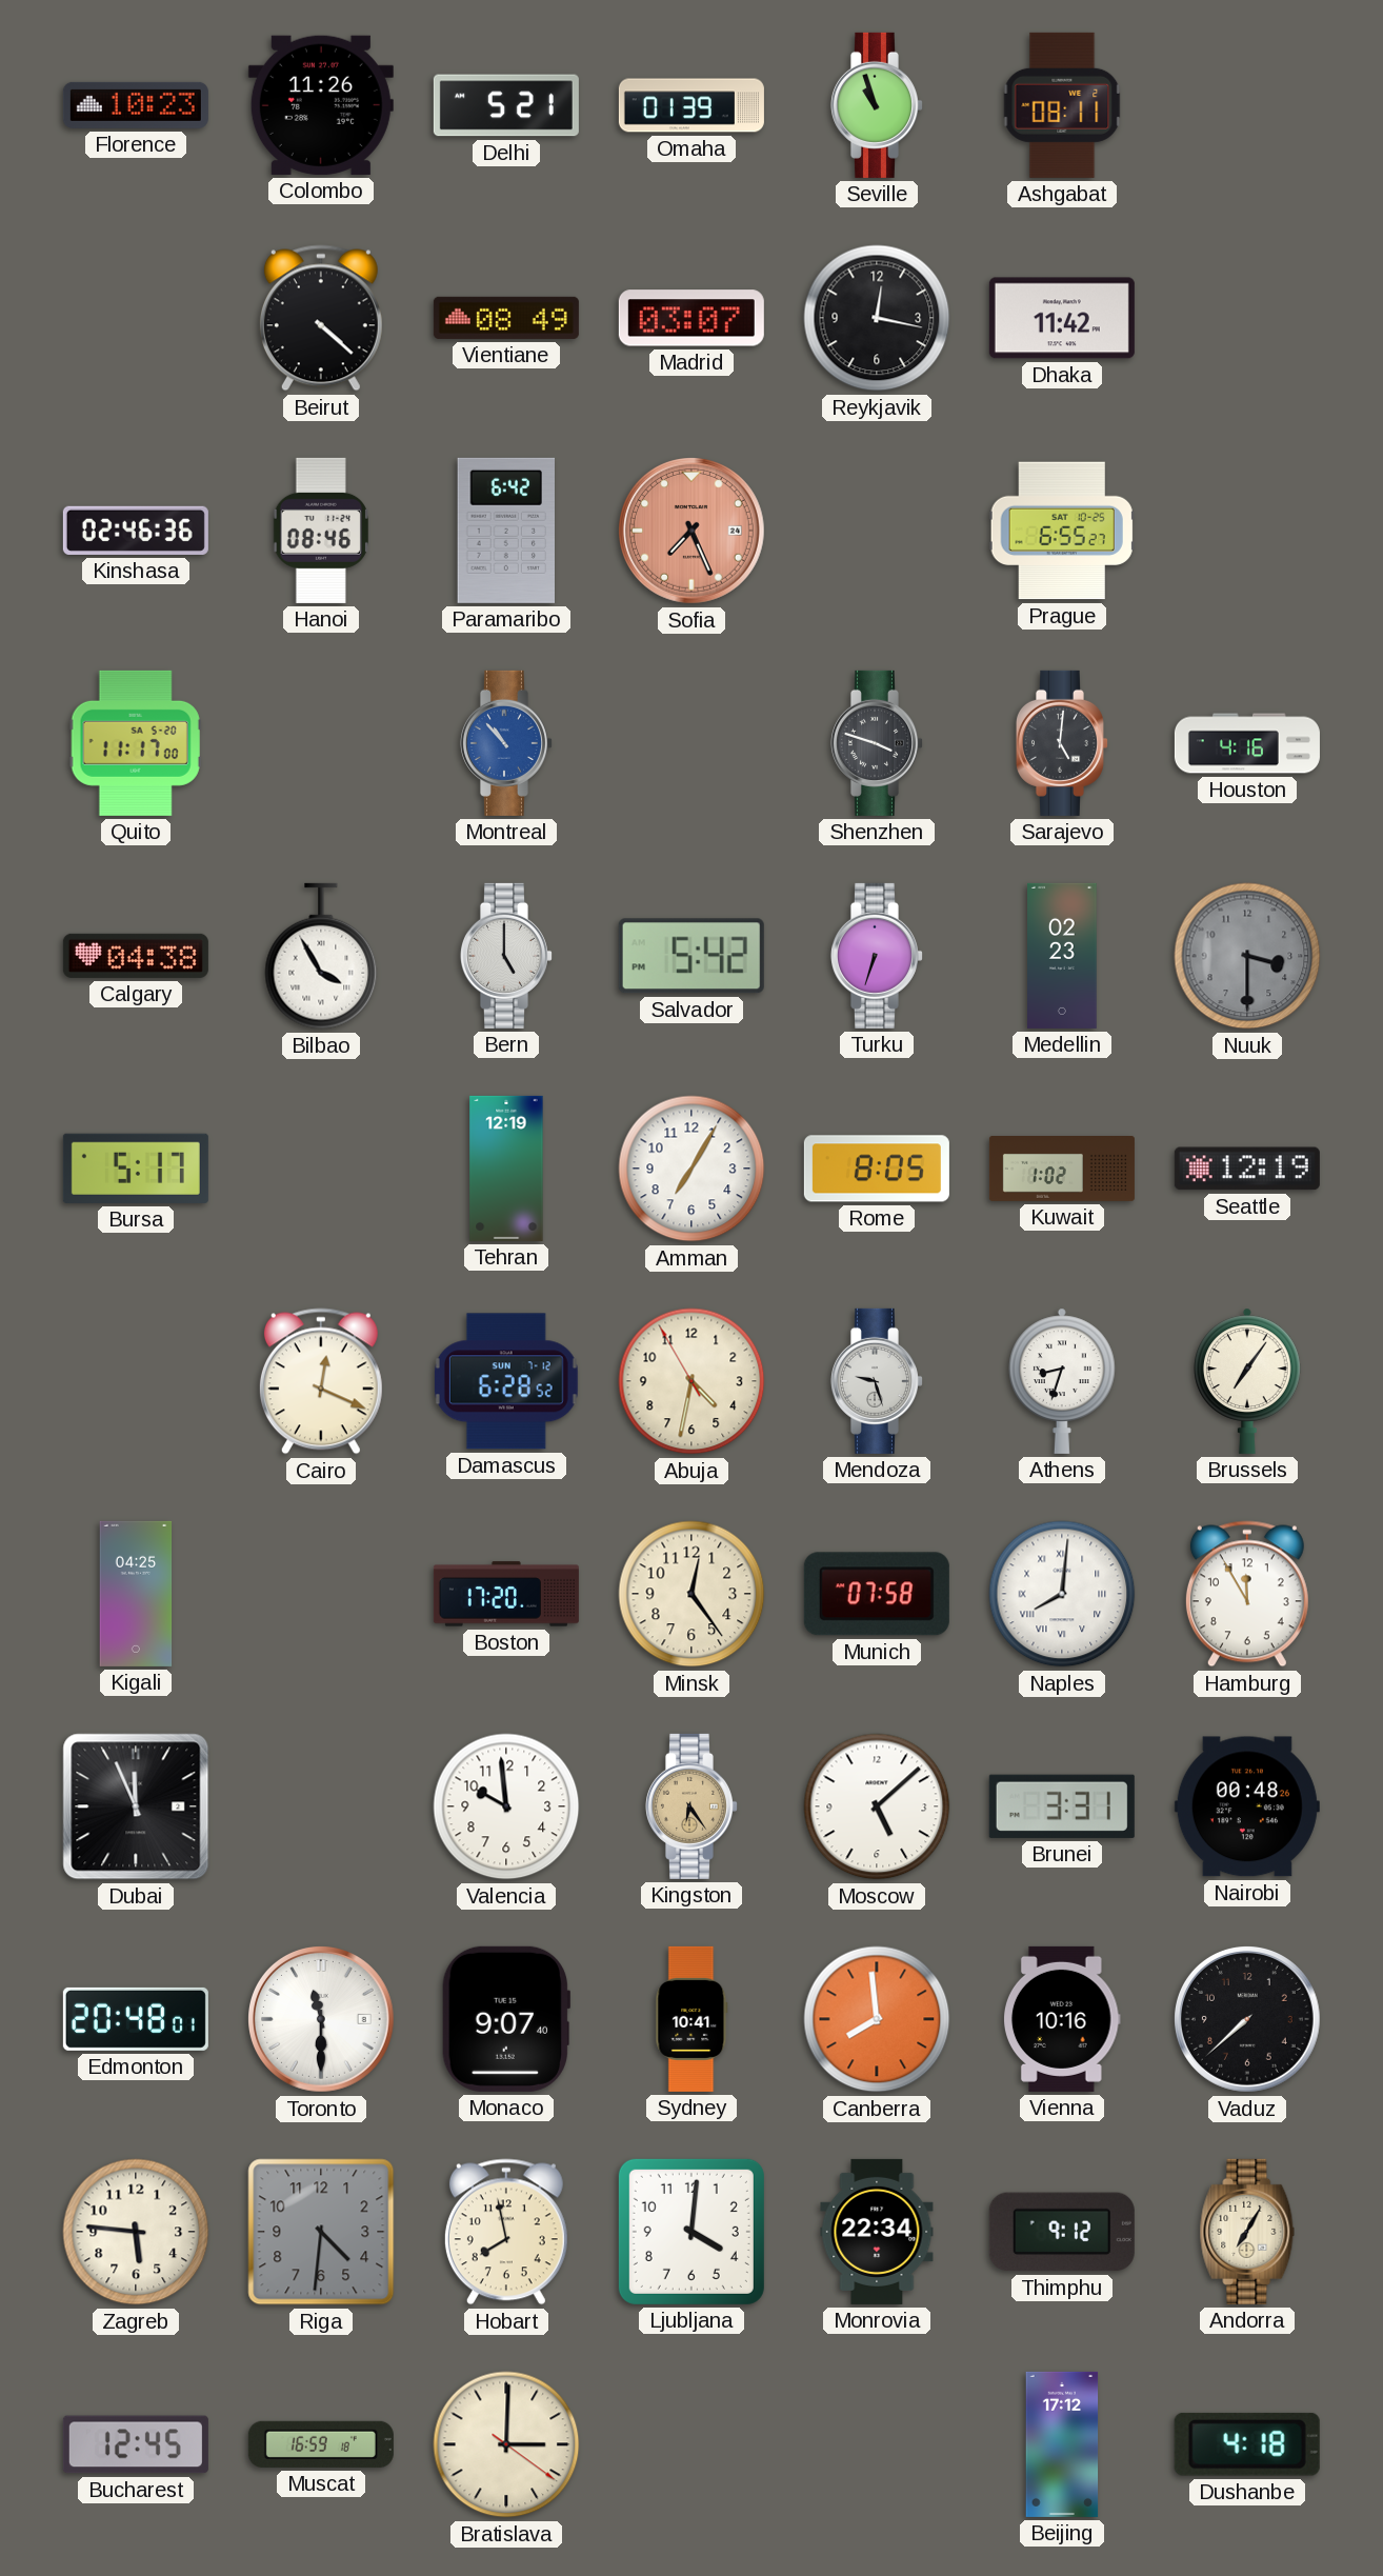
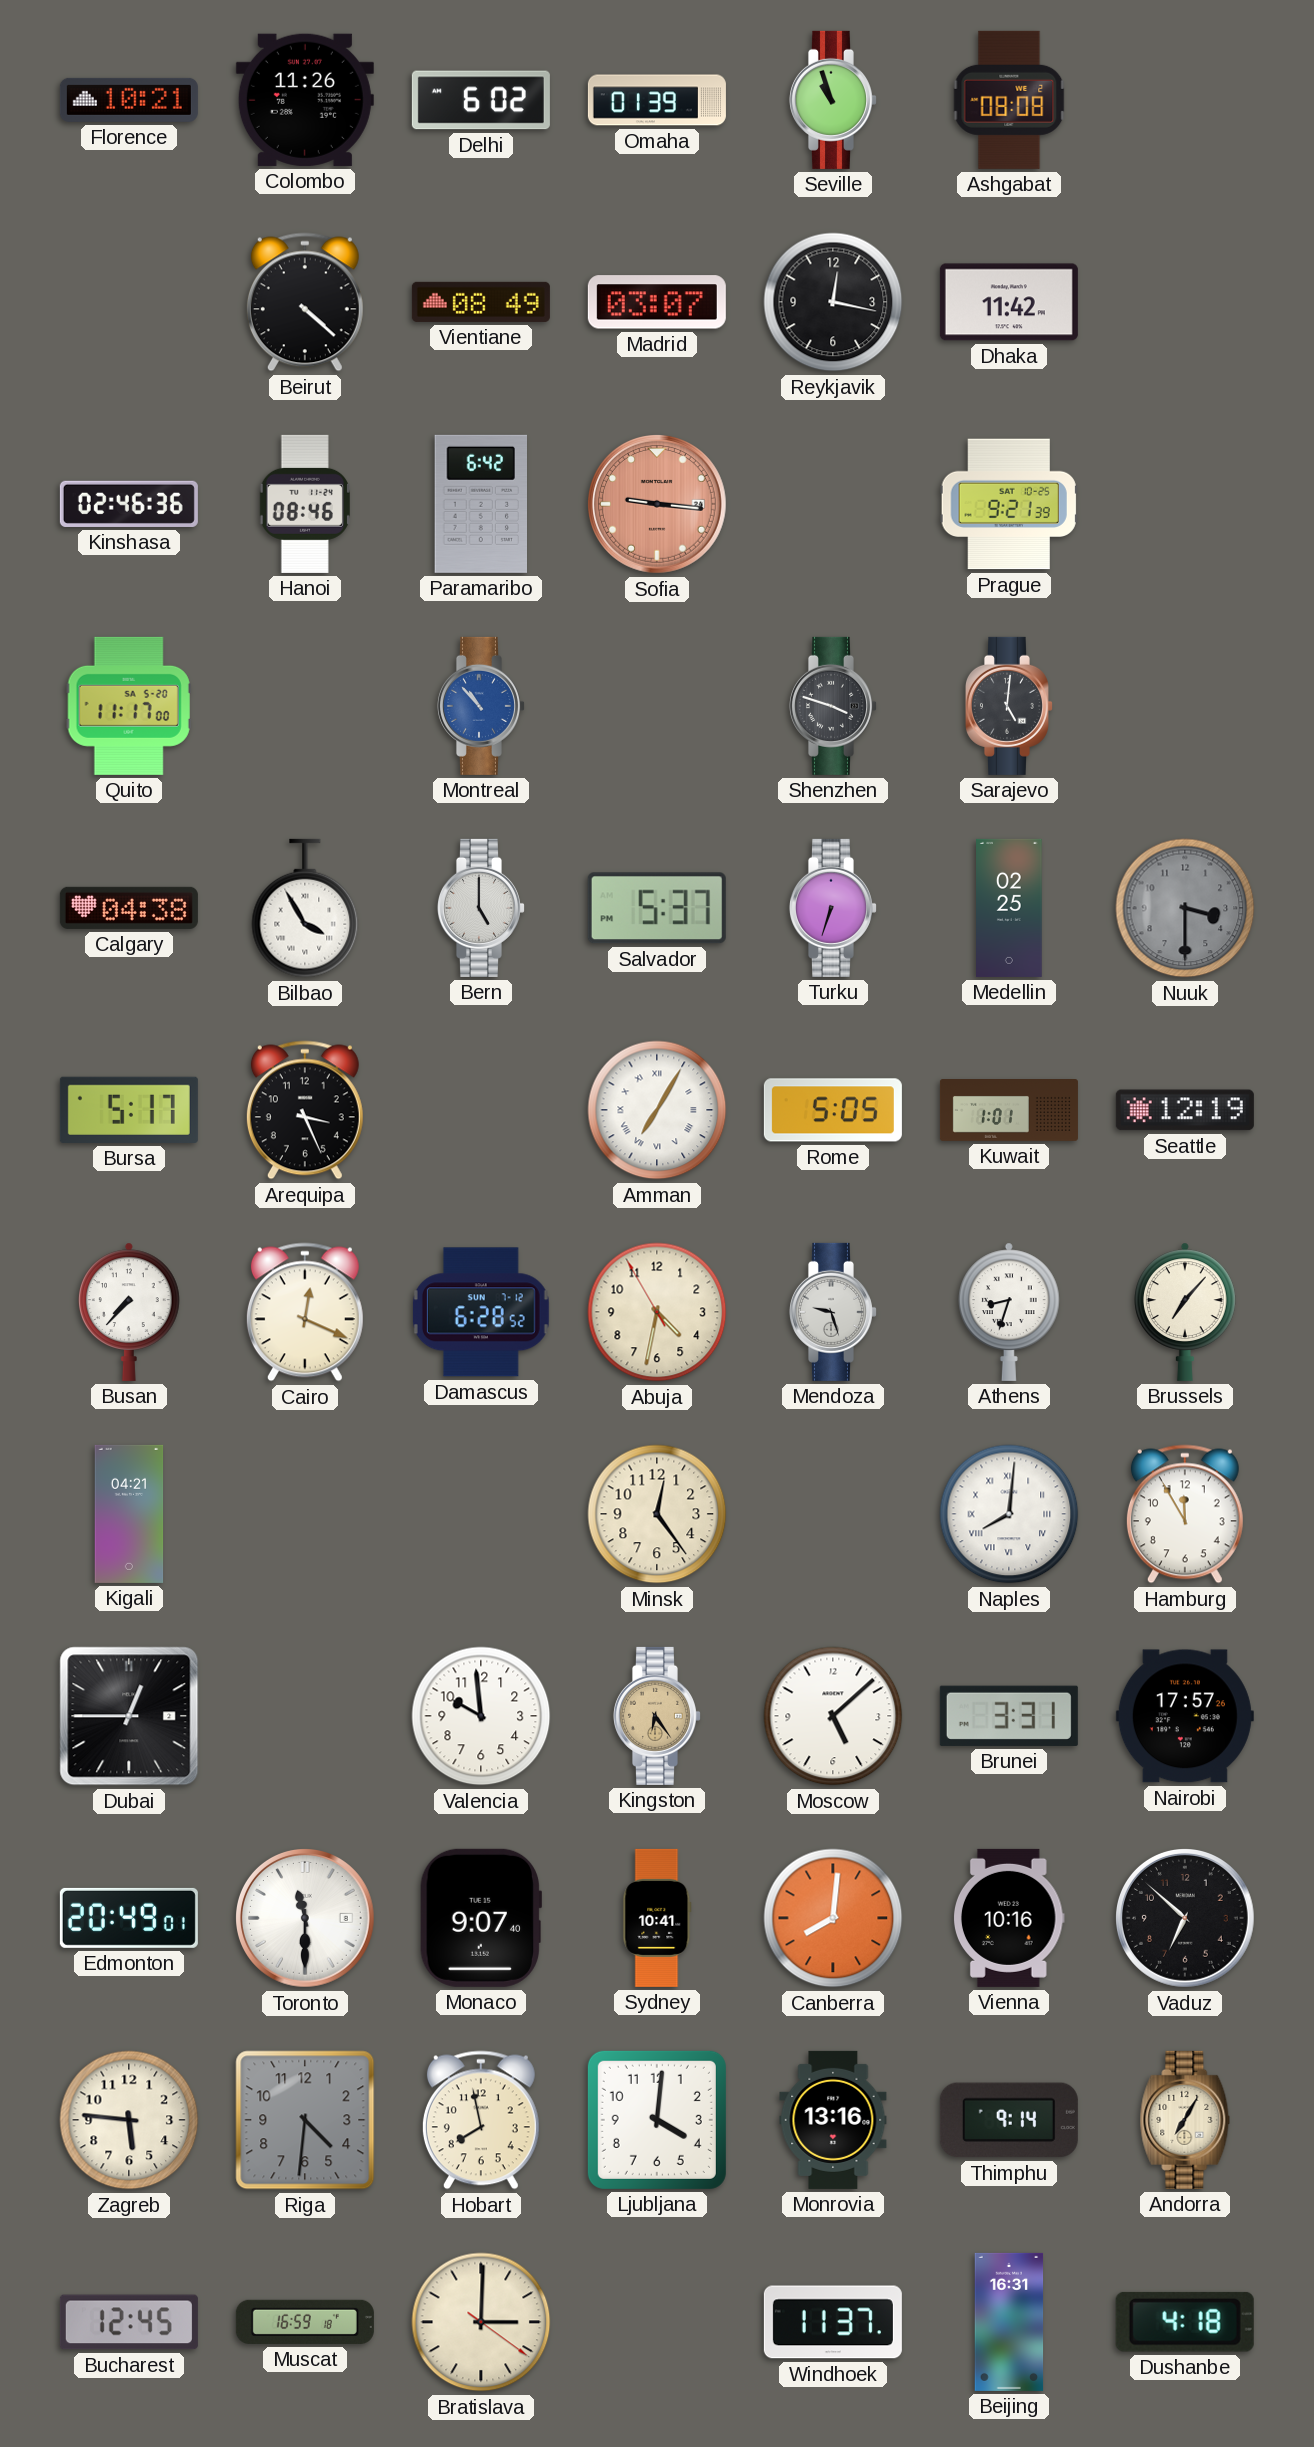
Florence: 10:23 -> 10:21
Delhi: 5:21 -> 6:02
Ashgabat: 08:11 -> 08:08
Sofia: 7:26 -> 9:16
Prague: 6:55 -> 9:21
Houston: 4:16 -> none
Salvador: 5:42 -> 5:37
Medellin: 02:23 -> 02:25
Arequipa: none -> 3:26
Tehran: 12:19 -> none
Amman numerals: Arabic -> Roman
Rome: 8:05 -> 5:05
Kuwait: 1:02 -> 1:01
Busan: none -> 7:37
Brussels: 7:06 -> 7:07
Kigali: 04:25 -> 04:21
Boston: 17:20 -> none
Munich: 07:58 -> none
Dubai: 11:56 -> 12:45
Nairobi: 00:48 -> 17:57
Edmonton: 20:48 -> 20:49
Canberra: 7:59 -> 8:01
Vaduz: 7:38 -> 6:52
Monrovia: 22:34 -> 13:16
Thimphu: 9:12 -> 9:14
Windhoek: none -> 11:37
Beijing: 17:12 -> 16:31
